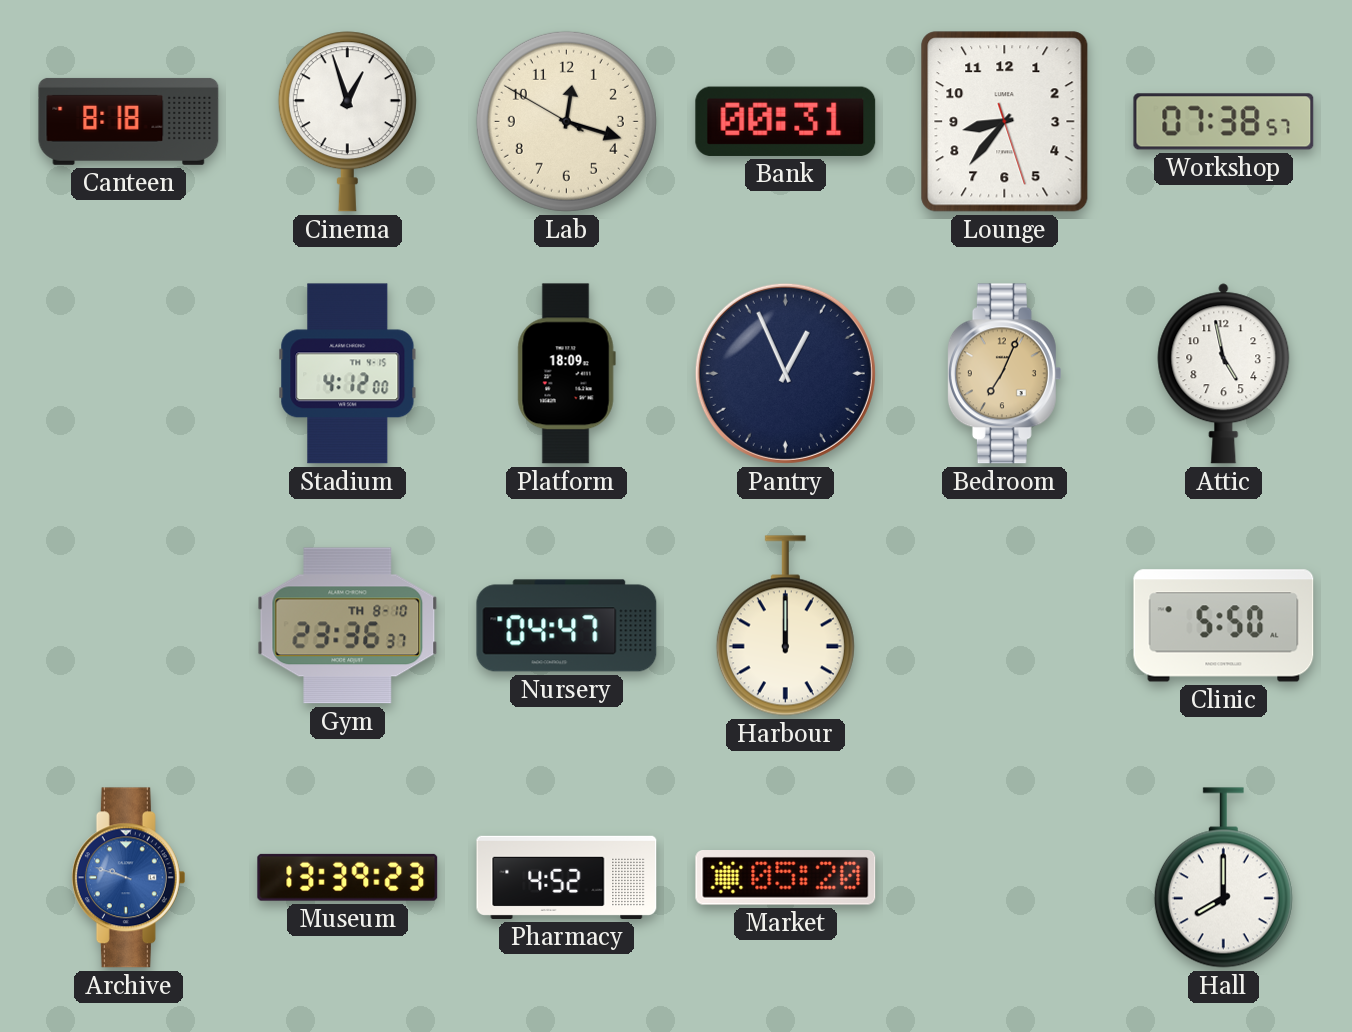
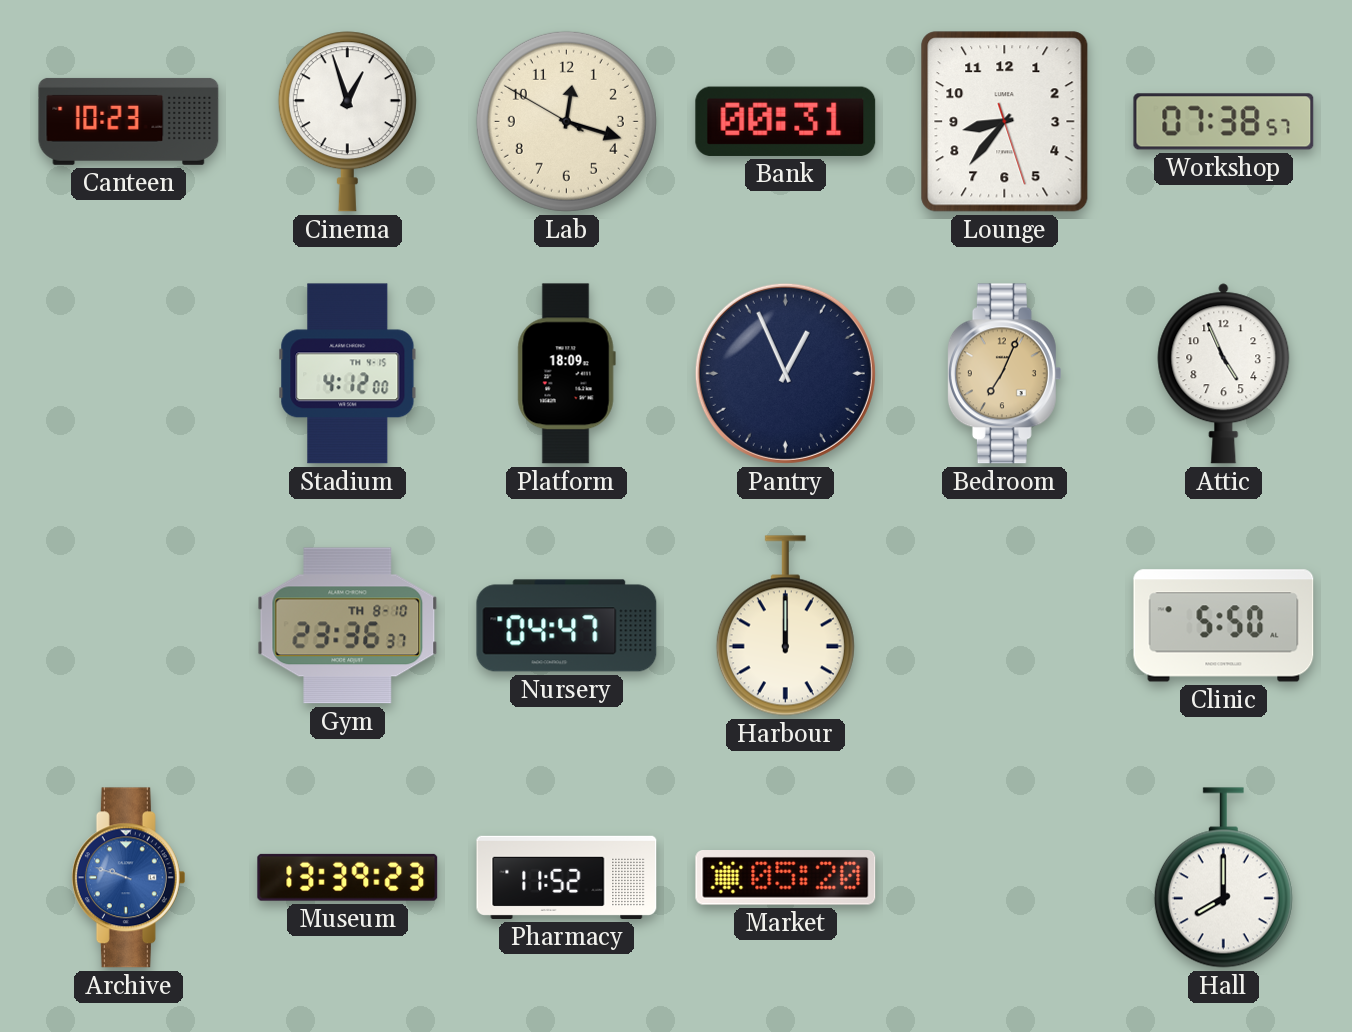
Canteen: 8:18 -> 10:23
Attic: 4:58 -> 4:56
Pharmacy: 4:52 -> 11:52
